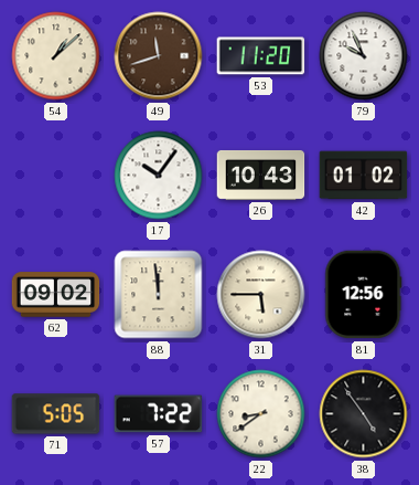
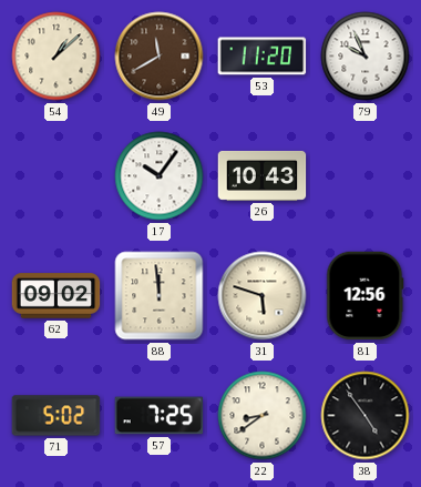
49: 11:42 -> 11:40
42: 01:02 -> none
31: 5:45 -> 5:48
71: 5:05 -> 5:02
57: 7:22 -> 7:25
